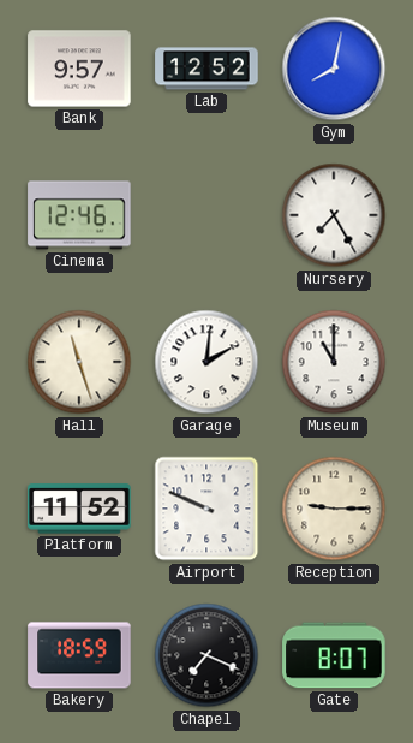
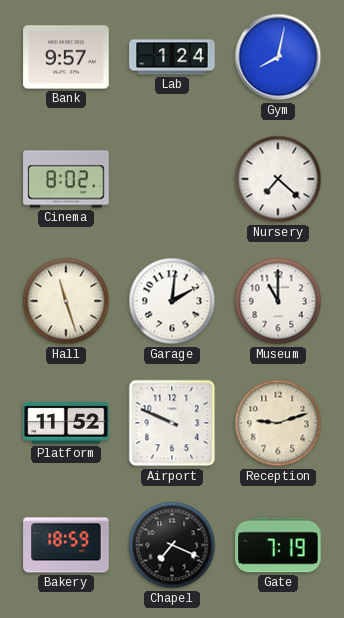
Lab: 12:52 -> 1:24
Cinema: 12:46 -> 8:02
Nursery: 7:25 -> 7:22
Reception: 9:15 -> 9:12
Gate: 8:07 -> 7:19
